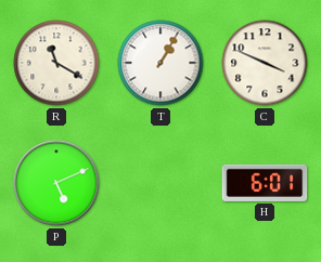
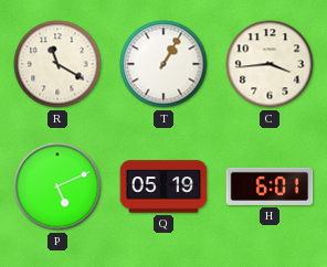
C: 3:49 -> 3:44
Q: none -> 05:19
